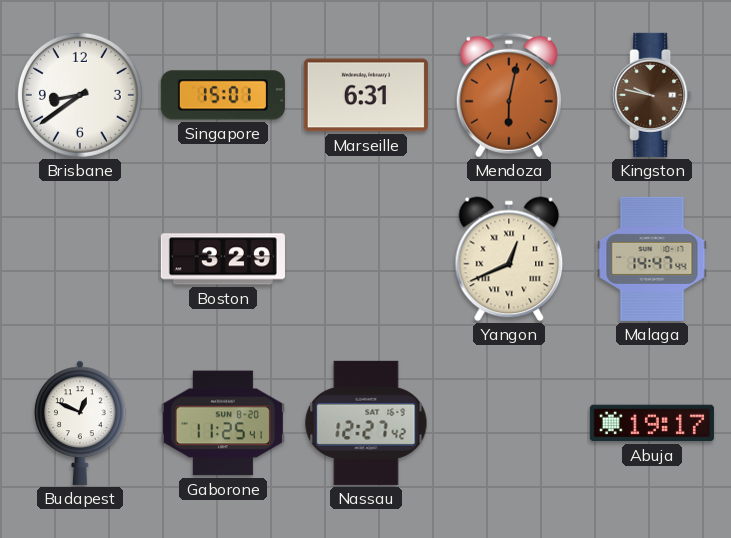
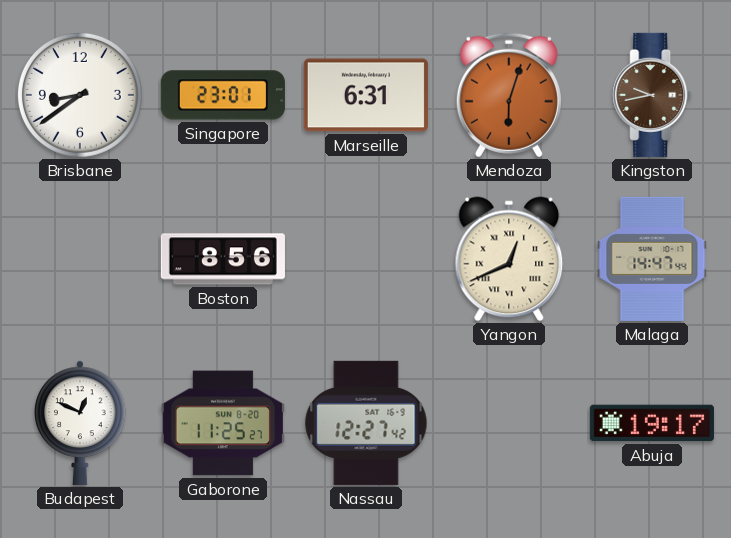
Singapore: 15:01 -> 23:01
Mendoza: 6:02 -> 6:03
Kingston: 9:47 -> 9:43
Boston: 3:29 -> 8:56
Gaborone: 11:25:41 -> 11:25:27
